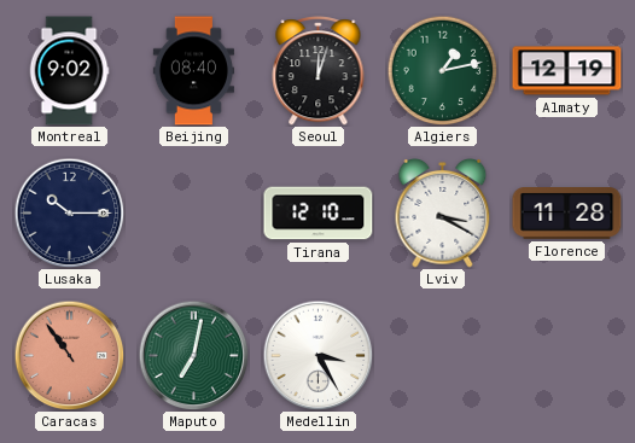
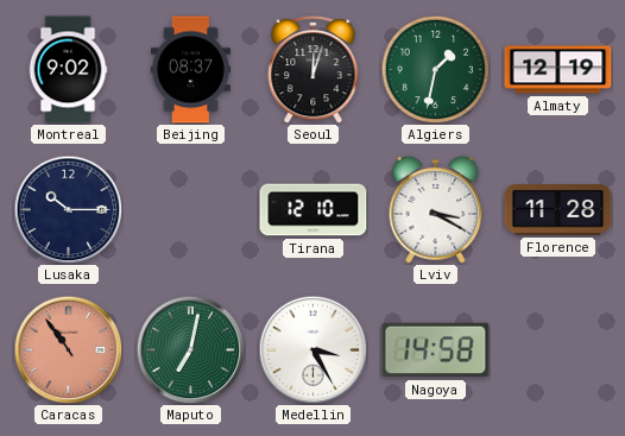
Beijing: 08:40 -> 08:37
Algiers: 1:13 -> 1:32
Nagoya: none -> 14:58
